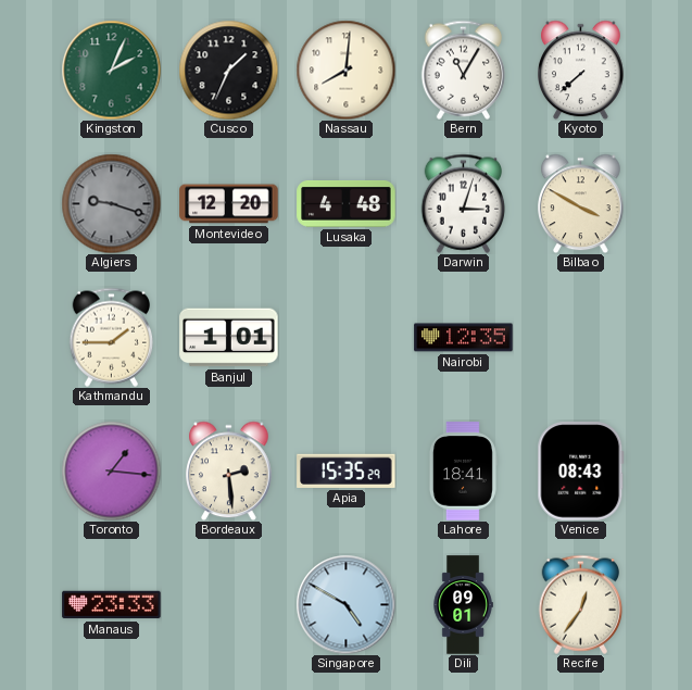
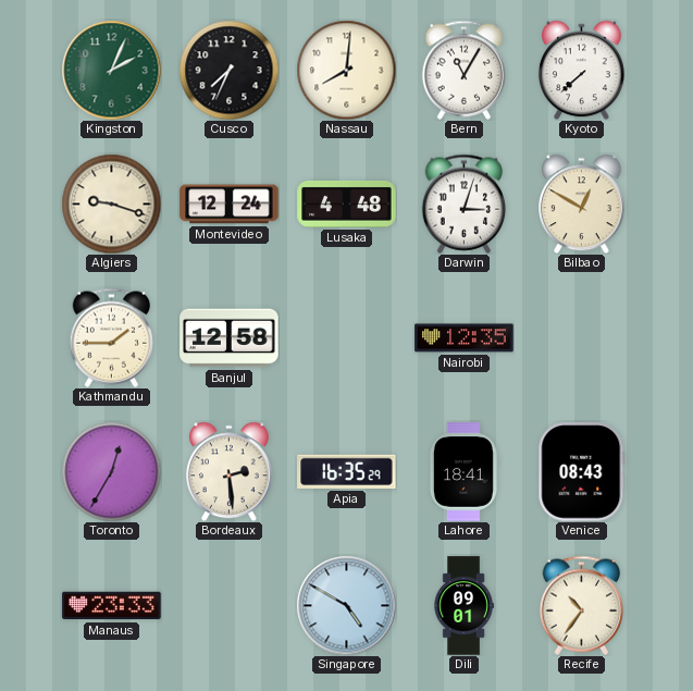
Cusco: 1:34 -> 7:34
Algiers dial: grey -> cream
Montevideo: 12:20 -> 12:24
Bilbao: 3:50 -> 12:50
Banjul: 1:01 -> 12:58
Toronto: 1:16 -> 12:35
Apia: 15:35 -> 16:35
Recife: 12:36 -> 10:36
